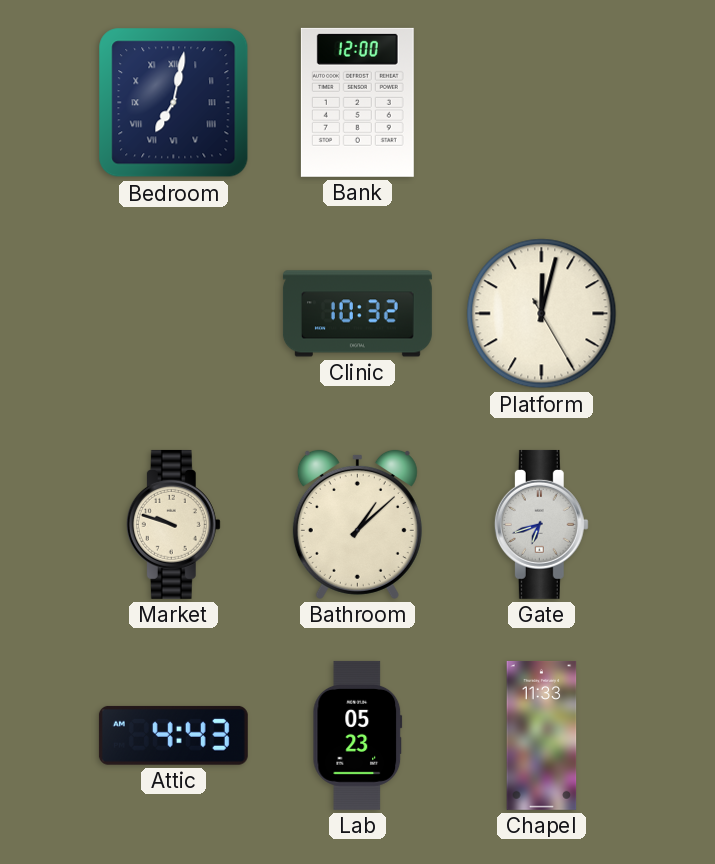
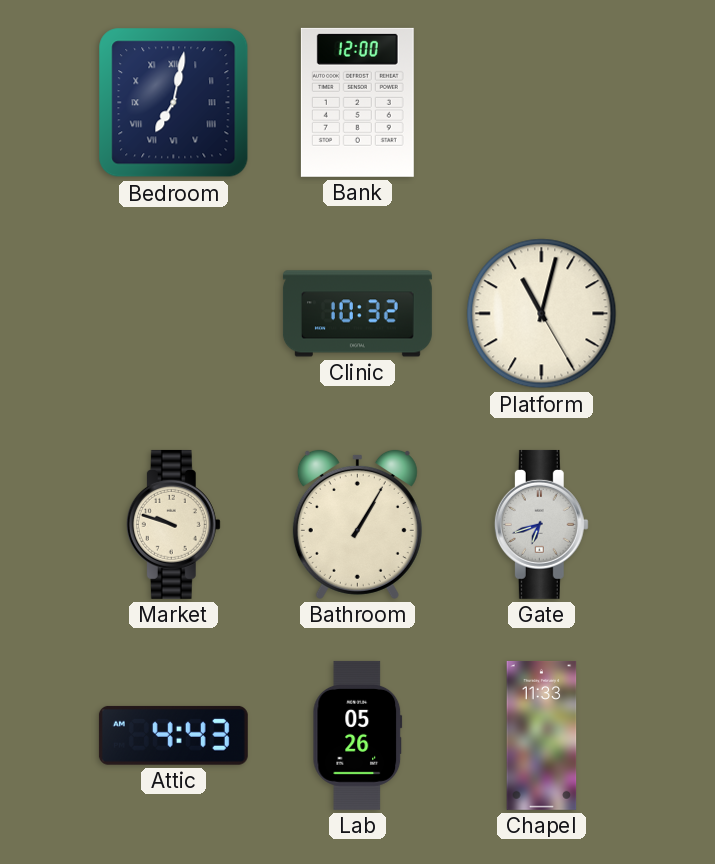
Platform: 12:02 -> 11:02
Bathroom: 1:08 -> 1:05
Lab: 05:23 -> 05:26
